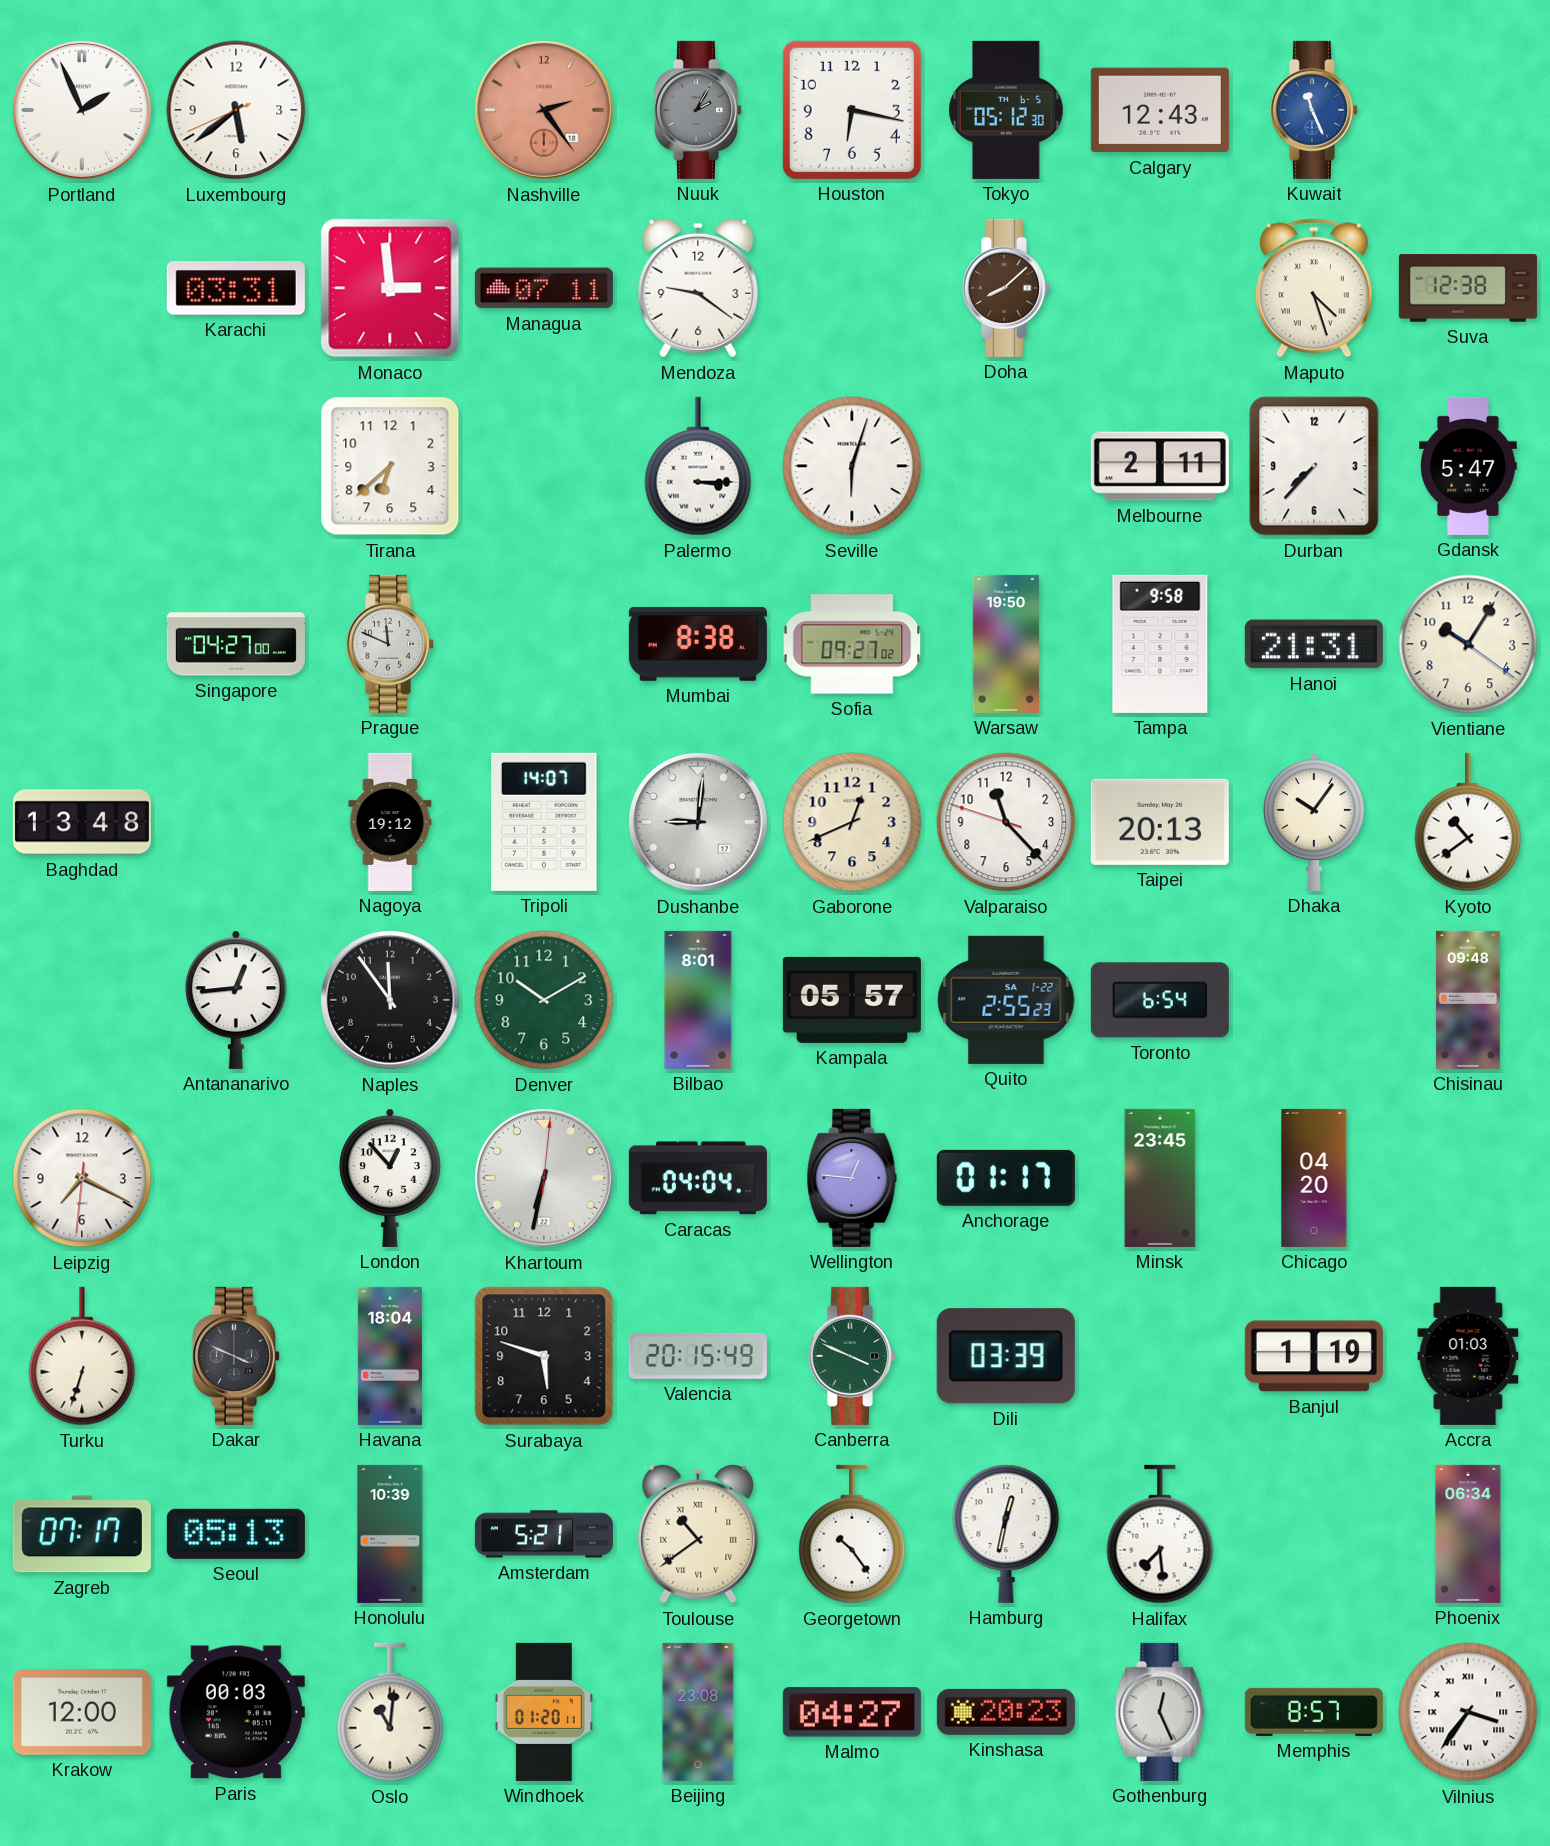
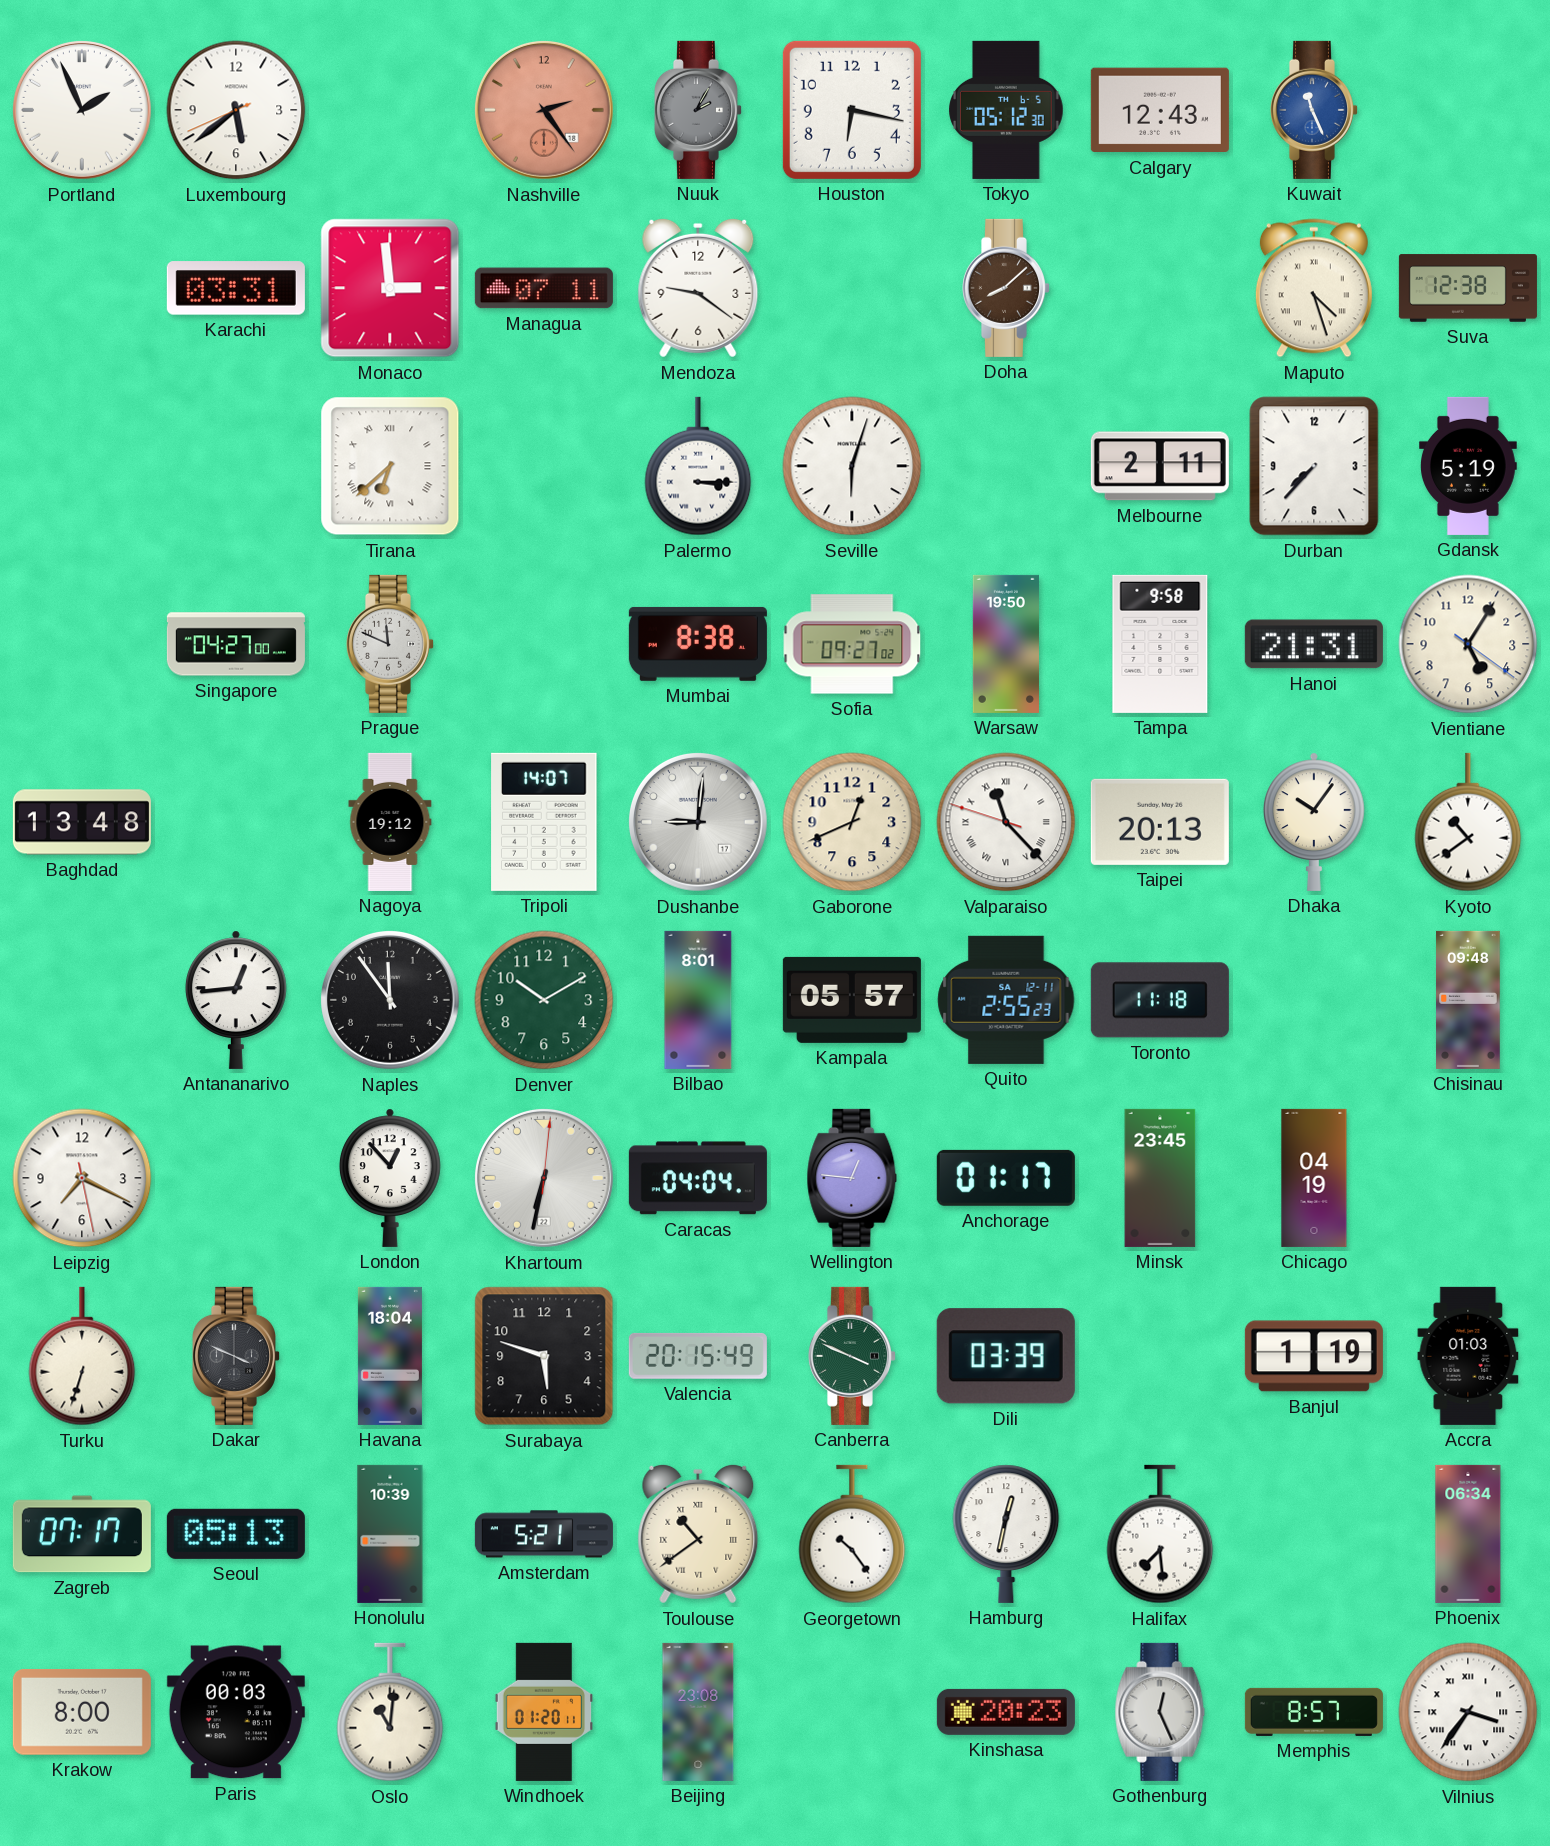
Tirana numerals: Arabic -> Roman
Gdansk: 5:47 -> 5:19
Vientiane: 10:05 -> 5:05
Valparaiso numerals: Arabic -> Roman
Quito date: SA 1-22 -> SA 12-11
Toronto: 6:54 -> 11:18
Leipzig: 7:19:31 -> 7:19:28
Chicago: 04:20 -> 04:19
Krakow: 12:00 -> 8:00
Malmo: 04:27 -> none
